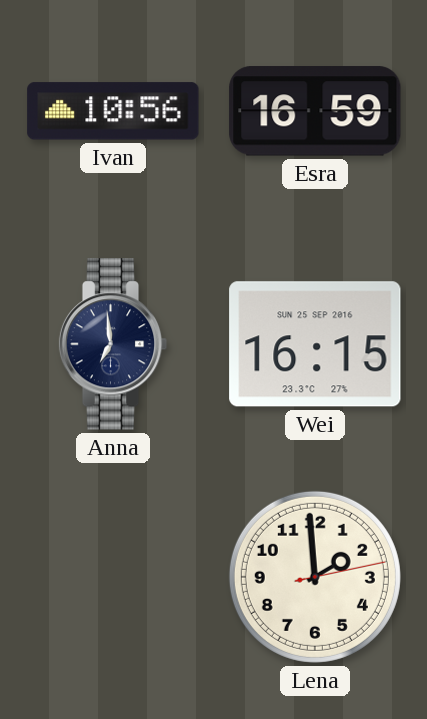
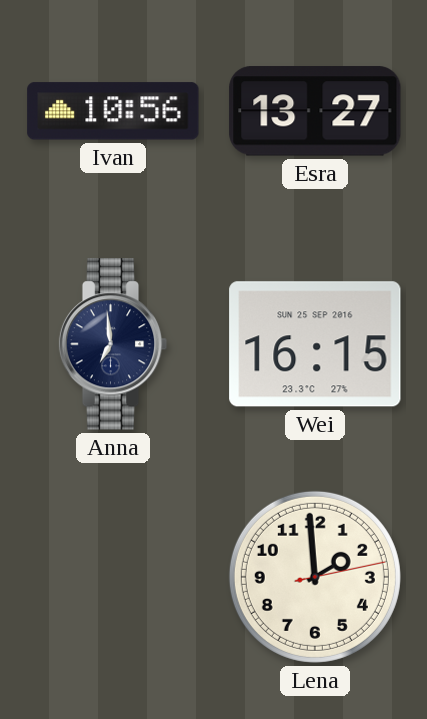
Esra: 16:59 -> 13:27
